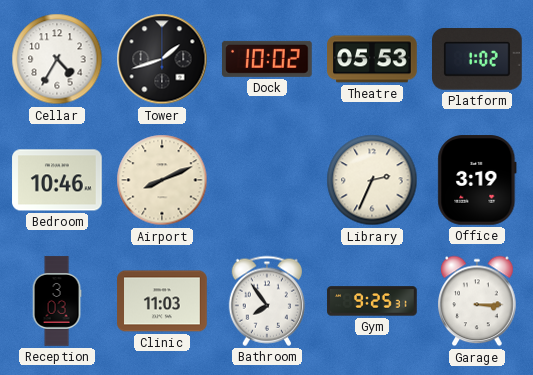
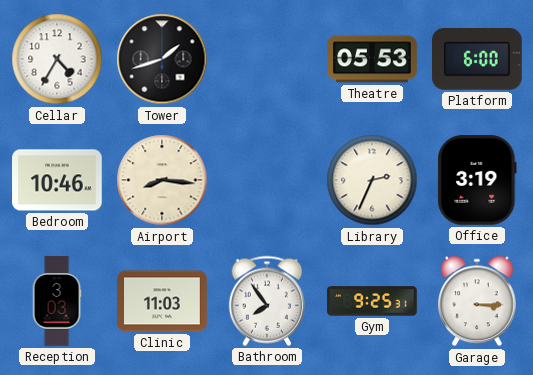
Dock: 10:02 -> none
Platform: 1:02 -> 6:00
Airport: 8:11 -> 8:16
